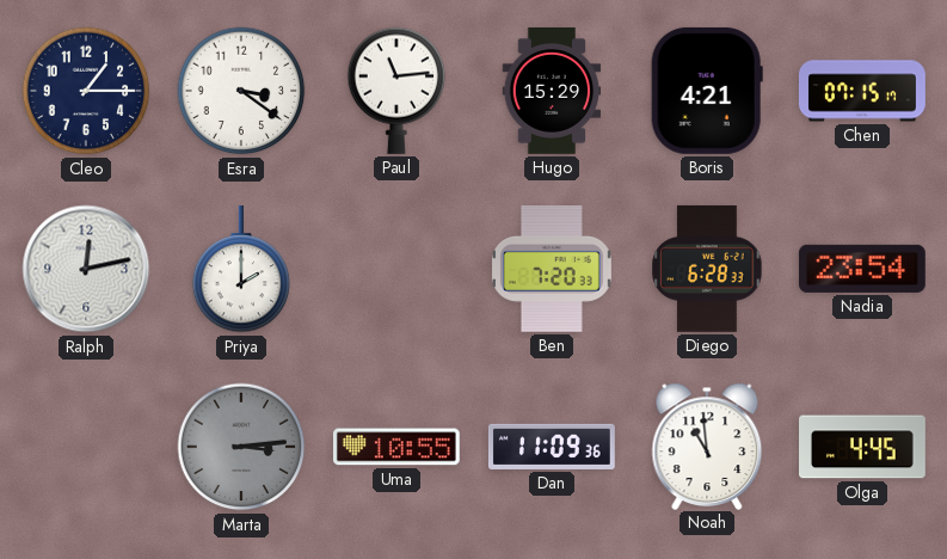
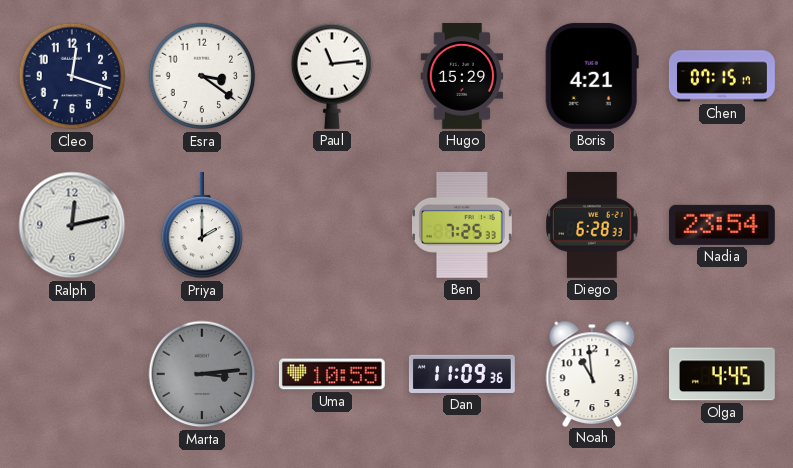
Cleo: 1:15 -> 12:18
Ben: 7:20 -> 7:25
